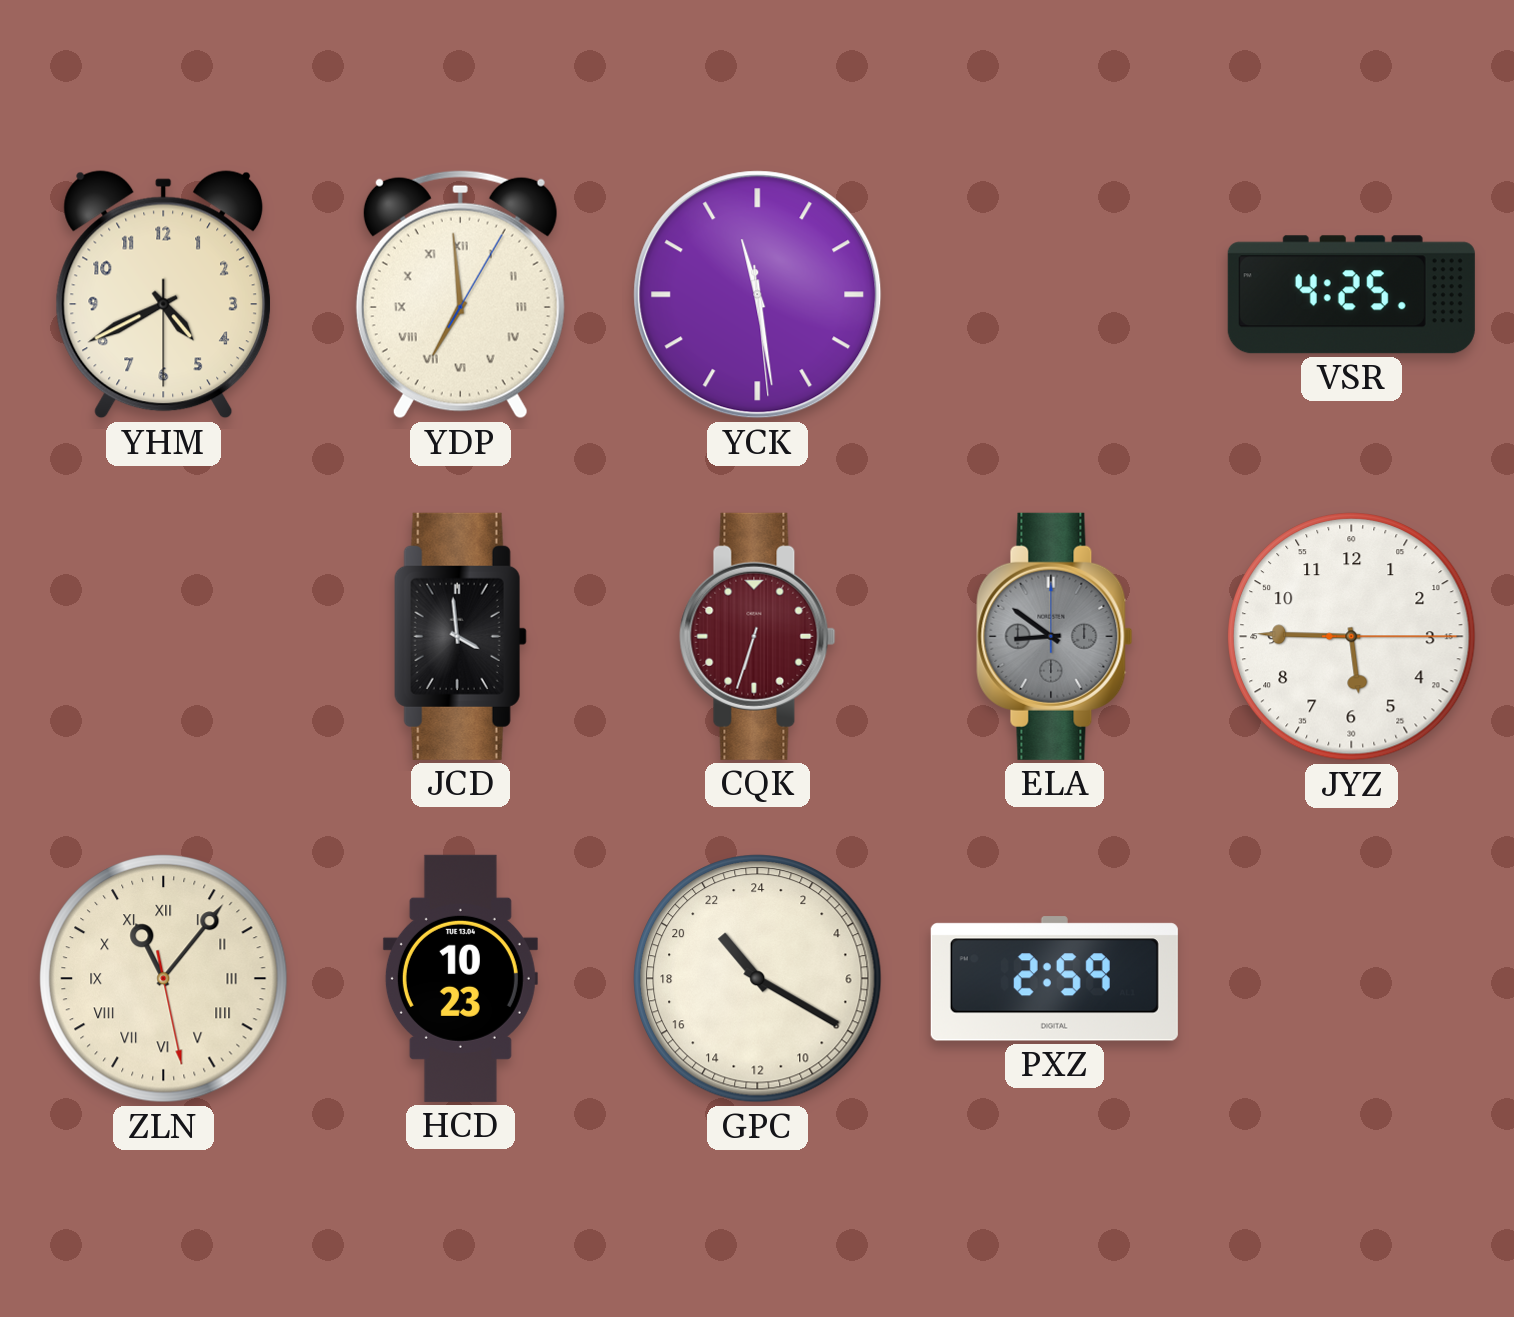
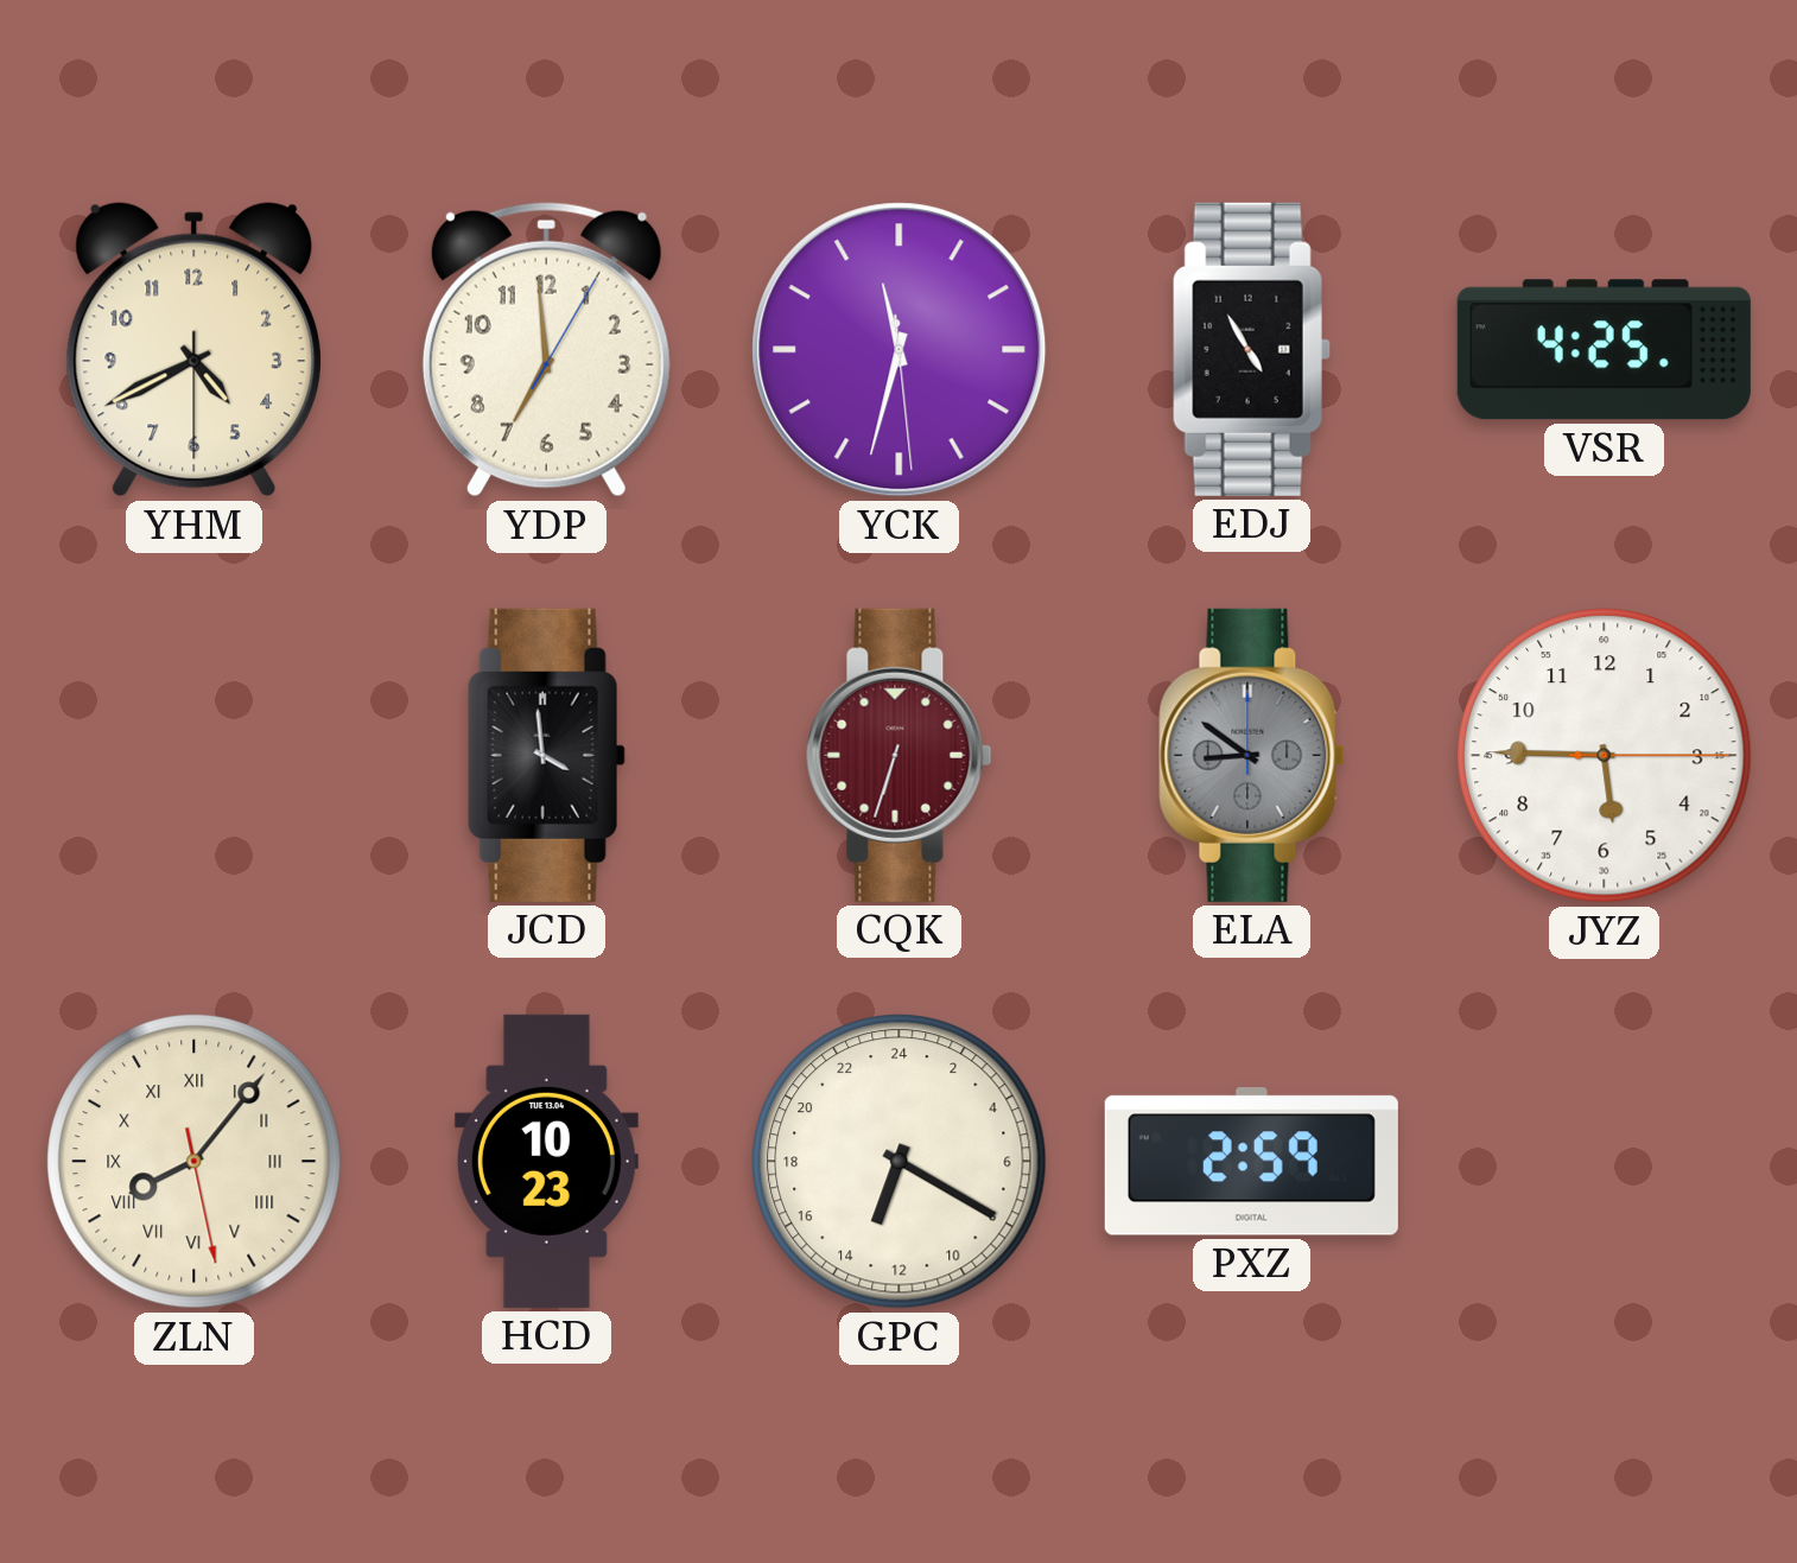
YDP numerals: Roman -> Arabic
YCK: 11:28 -> 11:32
EDJ: none -> 4:55
ZLN: 11:06 -> 8:06
GPC: 21:20 -> 13:20
